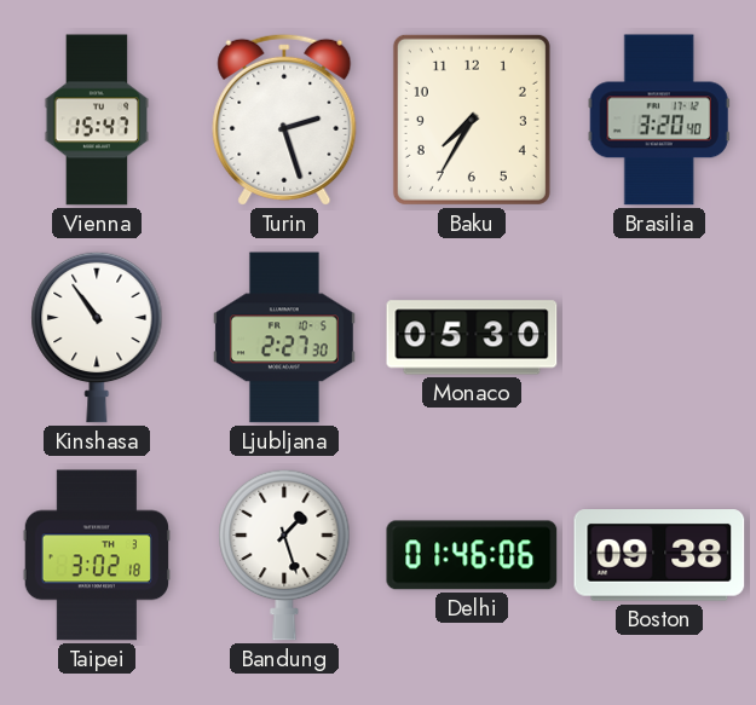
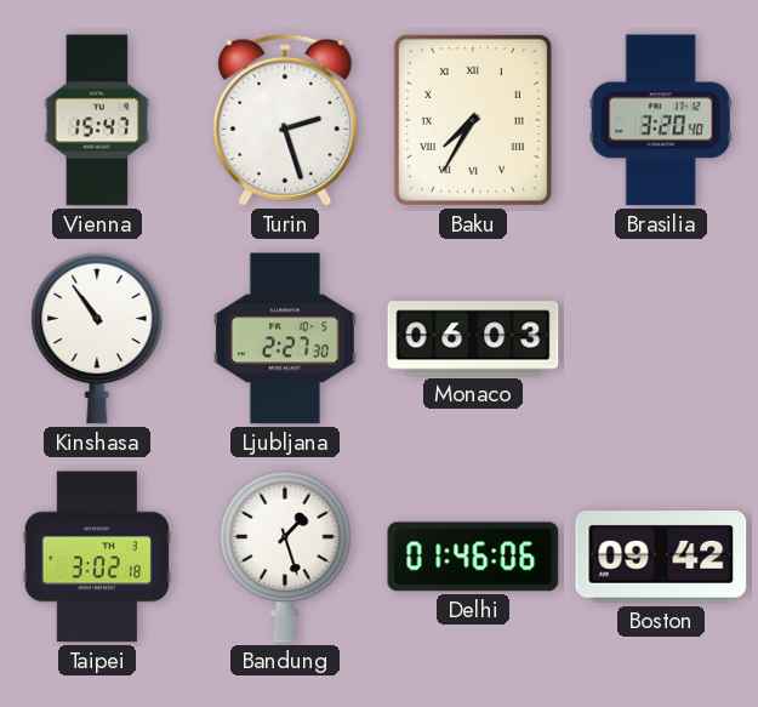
Baku numerals: Arabic -> Roman
Monaco: 05:30 -> 06:03
Boston: 09:38 -> 09:42
